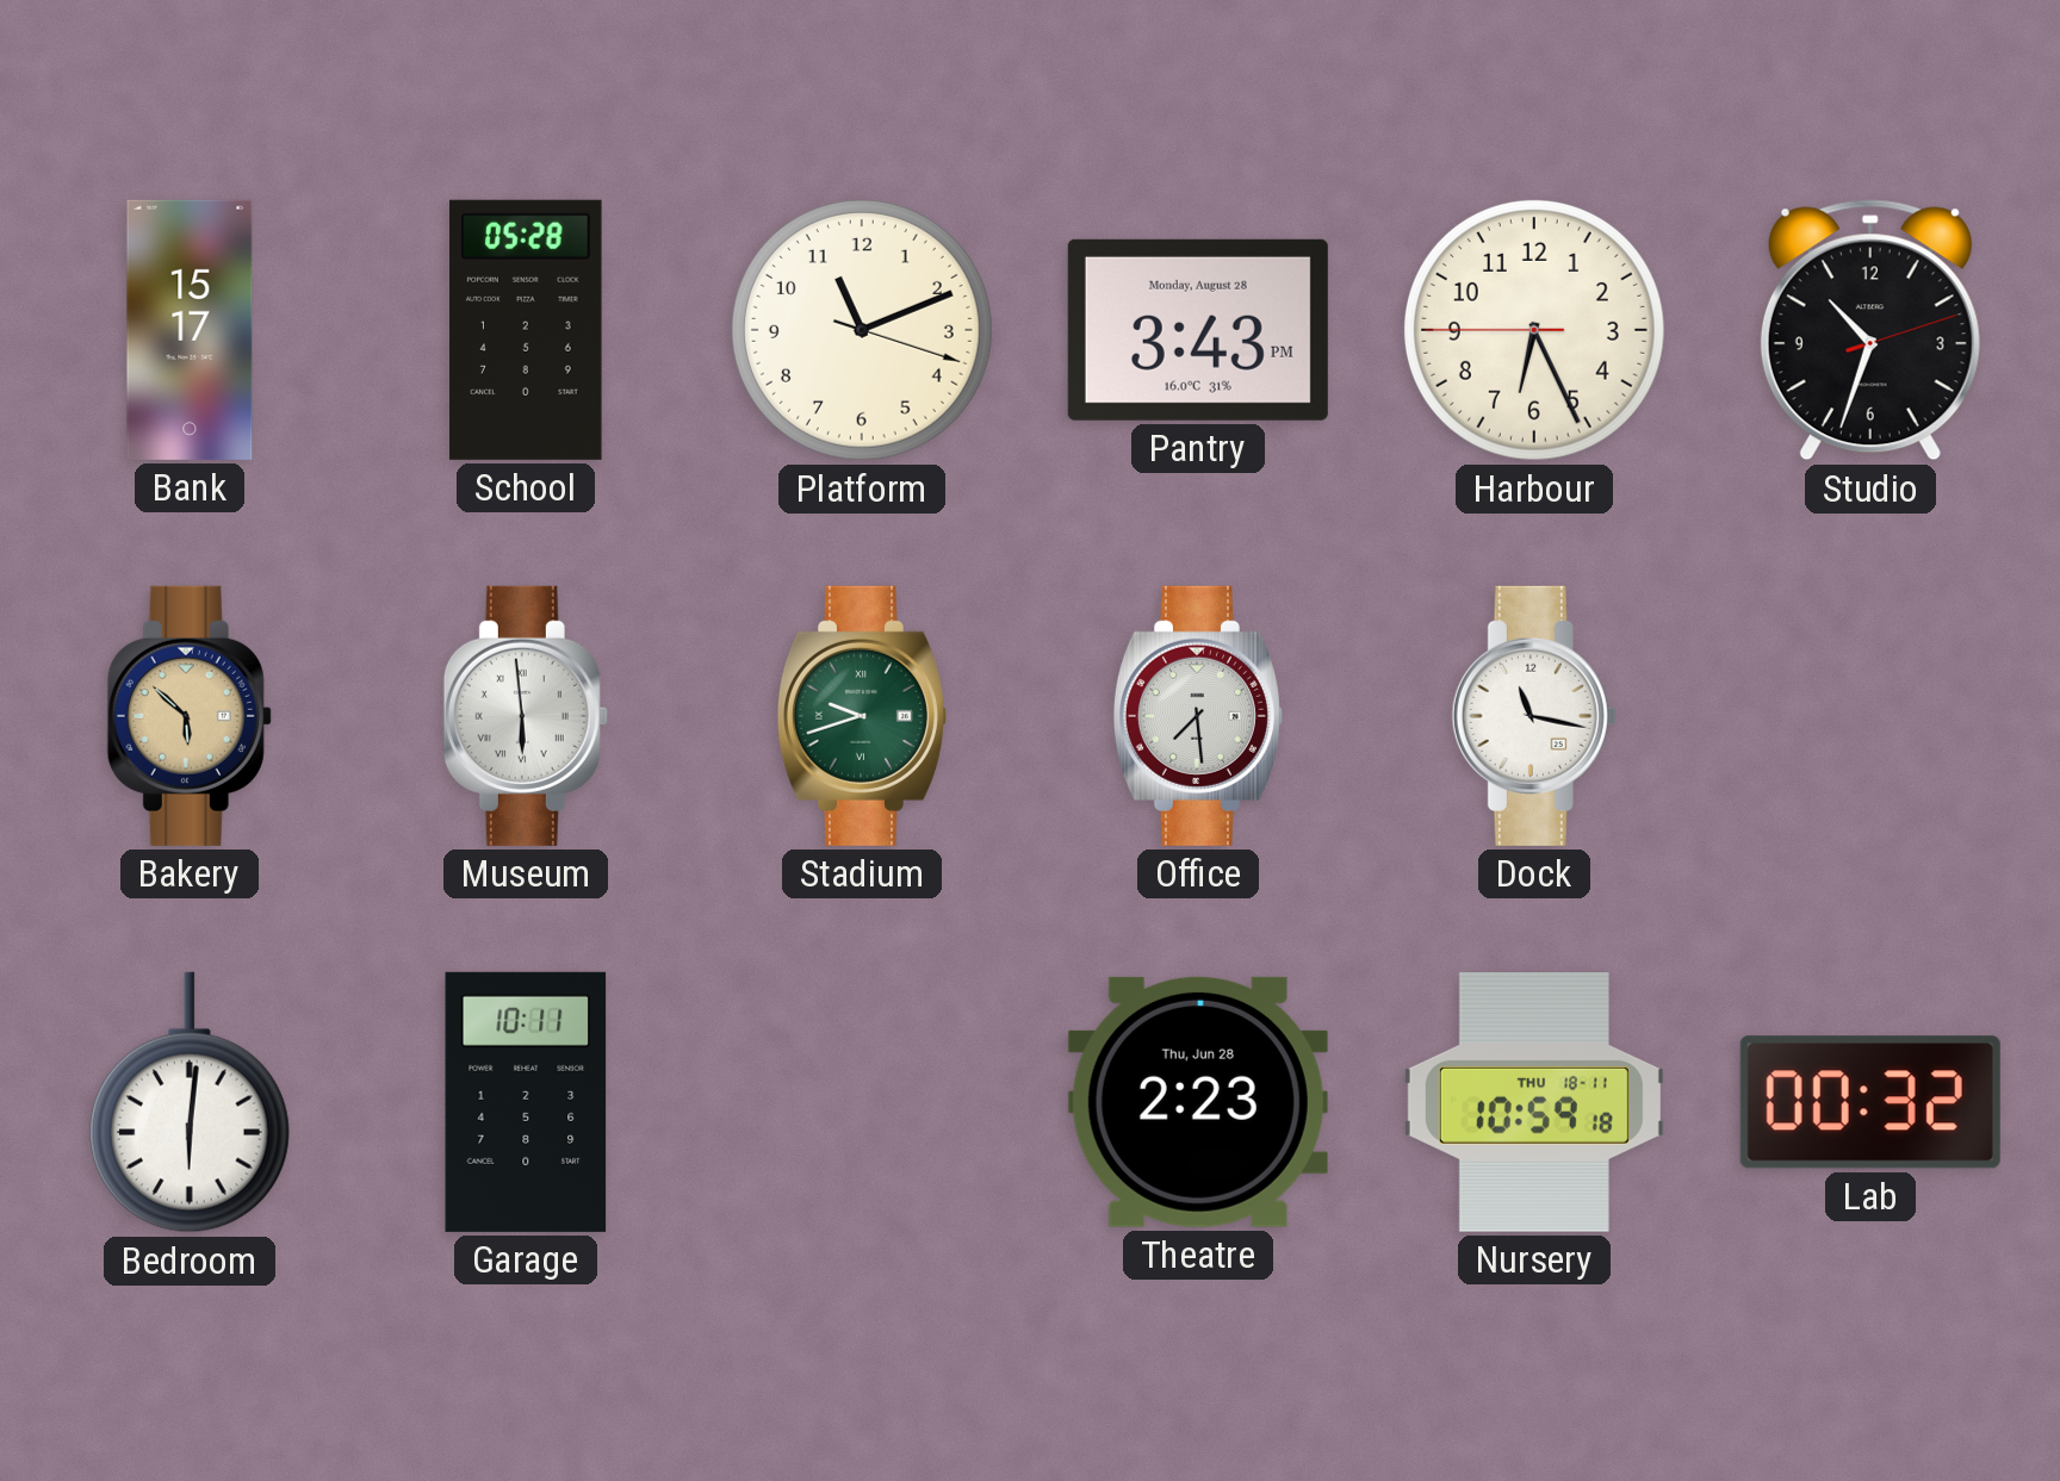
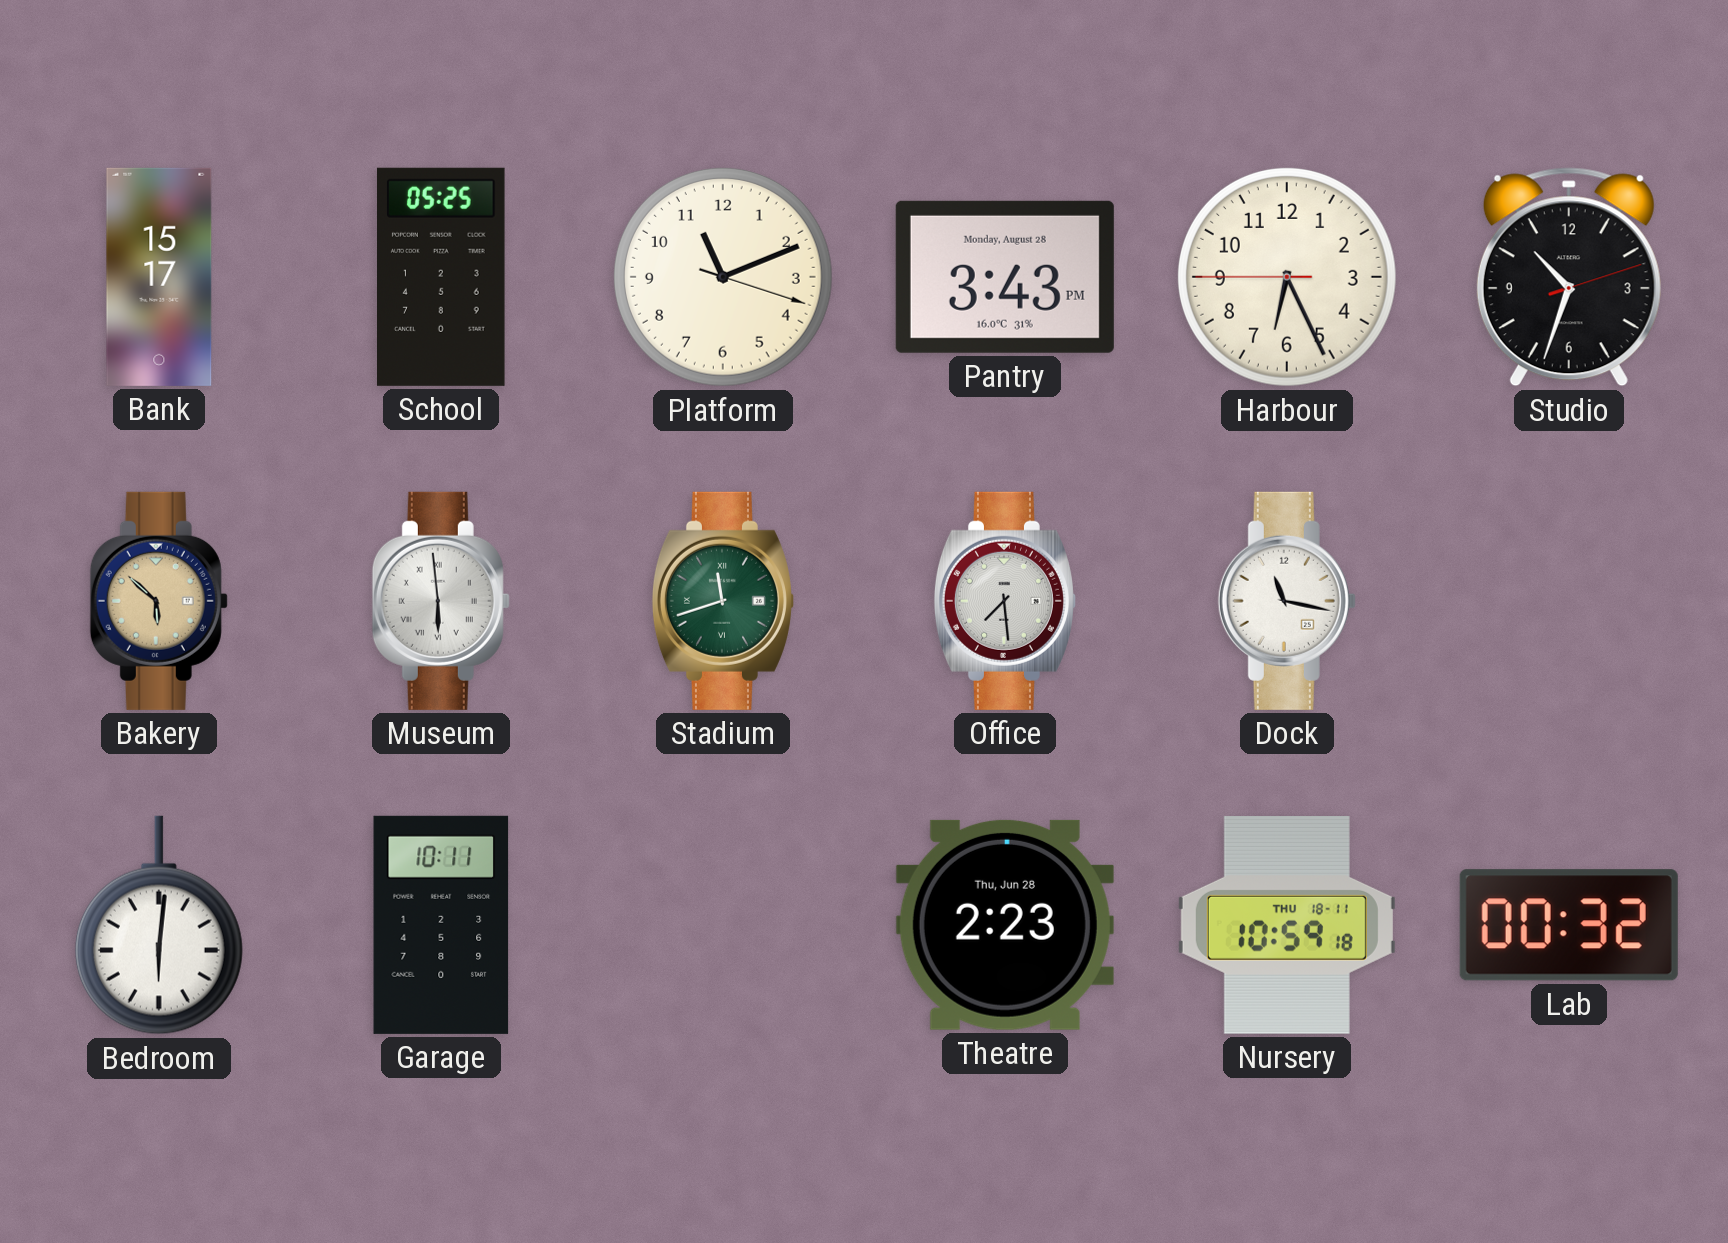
School: 05:28 -> 05:25
Stadium: 9:42 -> 11:42
